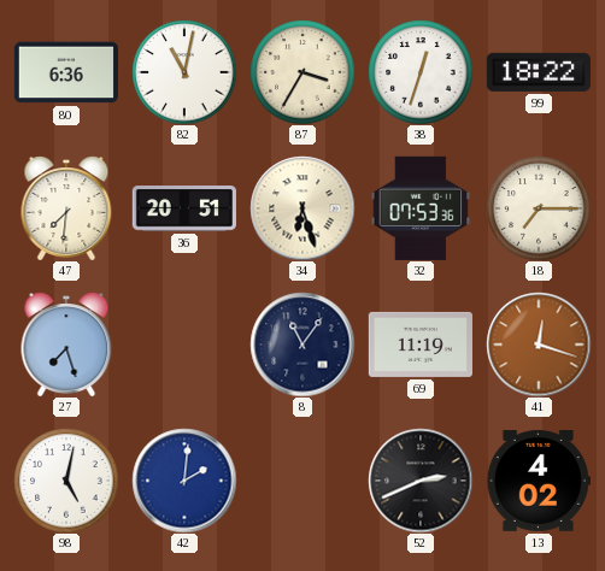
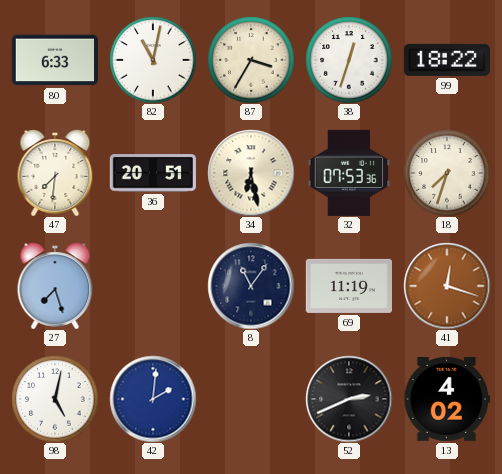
80: 6:36 -> 6:33
34: 6:27 -> 6:28
18: 7:15 -> 7:33
